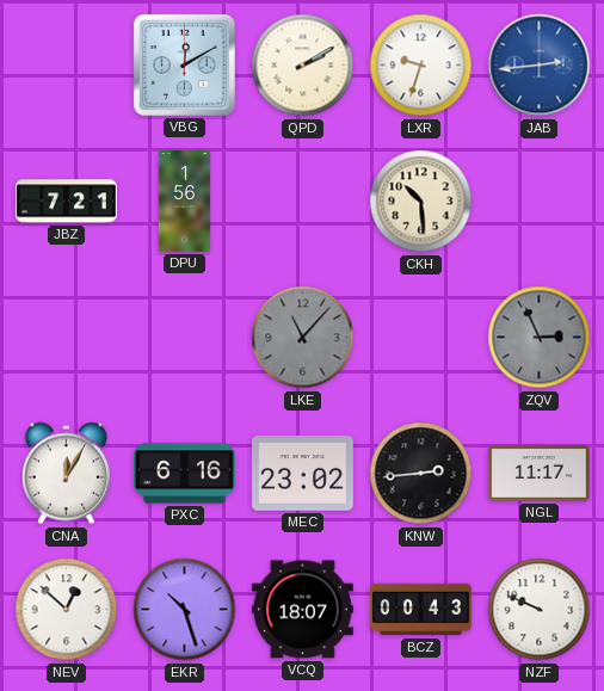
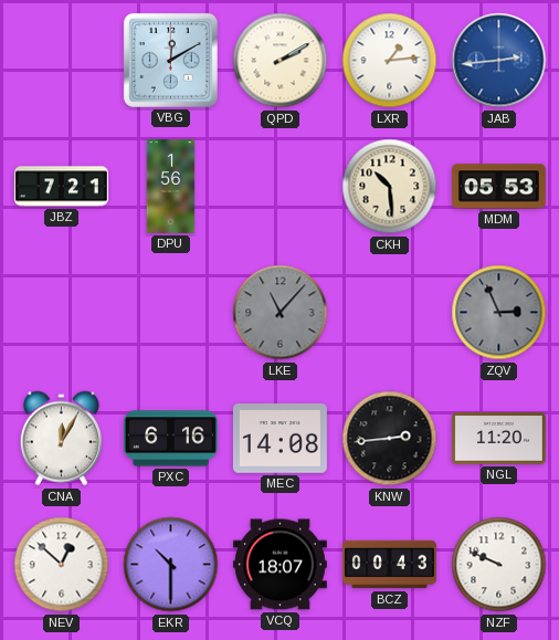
LXR: 9:33 -> 1:14
MDM: none -> 05:53
MEC: 23:02 -> 14:08
NGL: 11:17 -> 11:20
EKR: 10:27 -> 10:30
